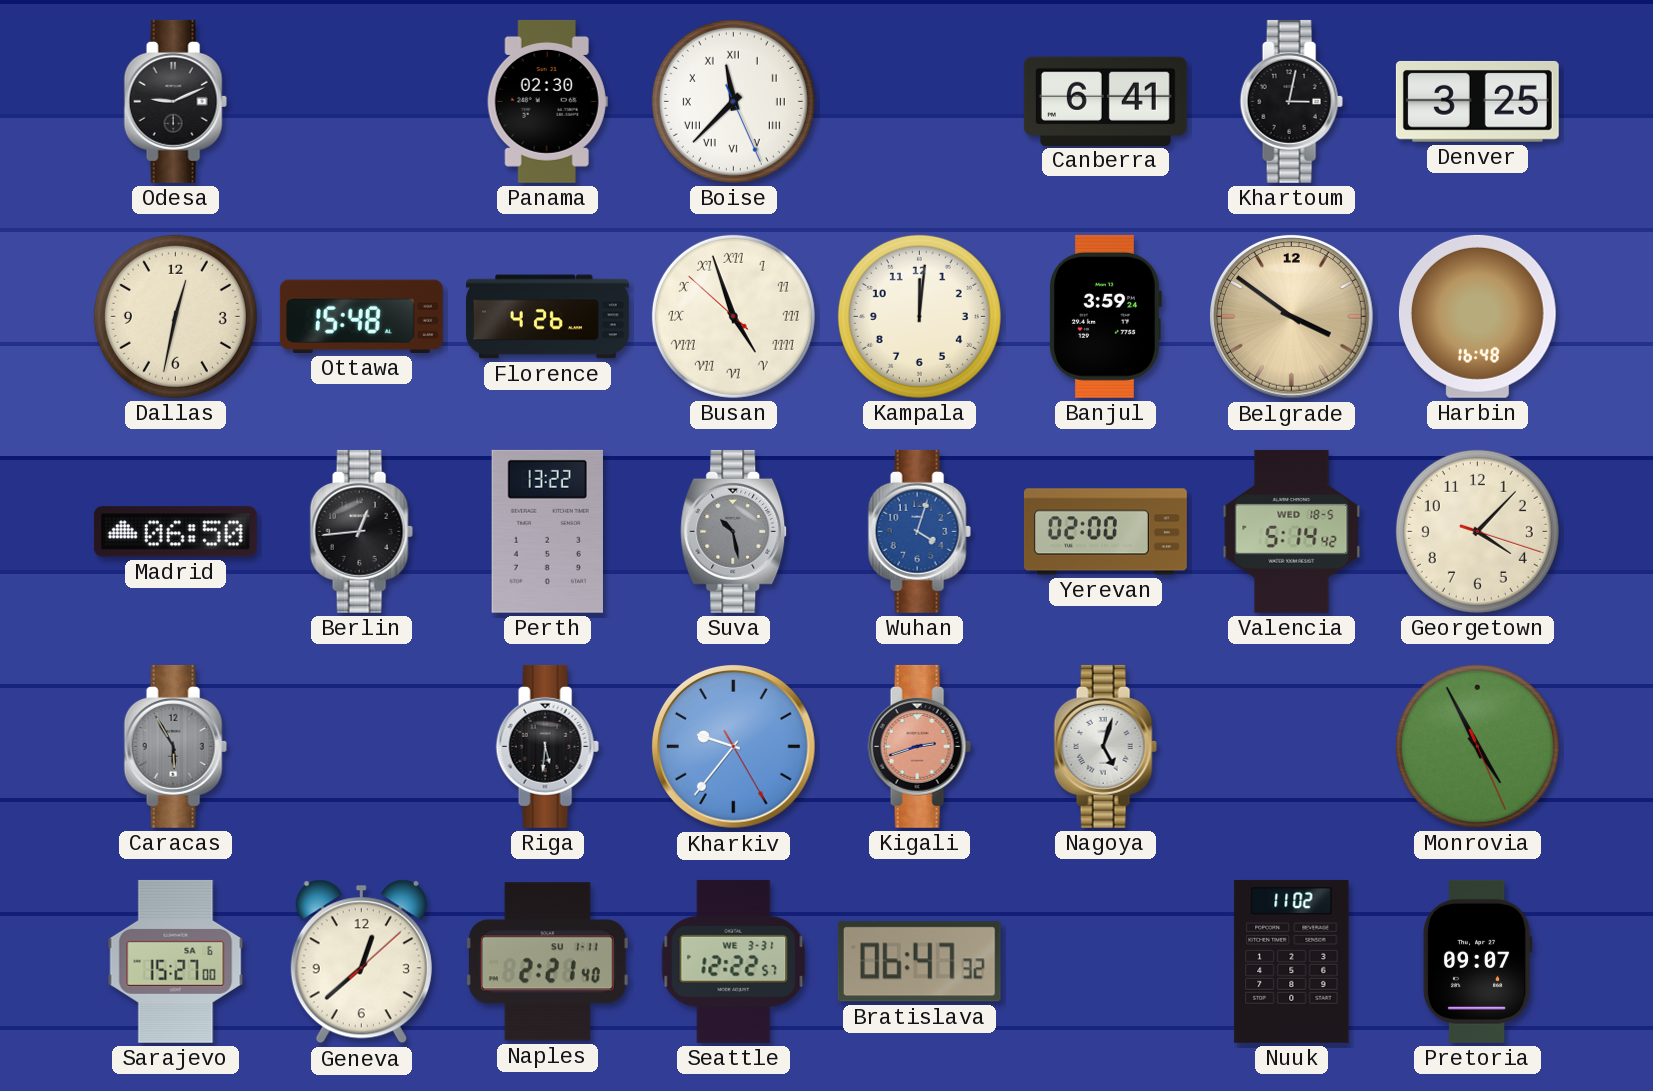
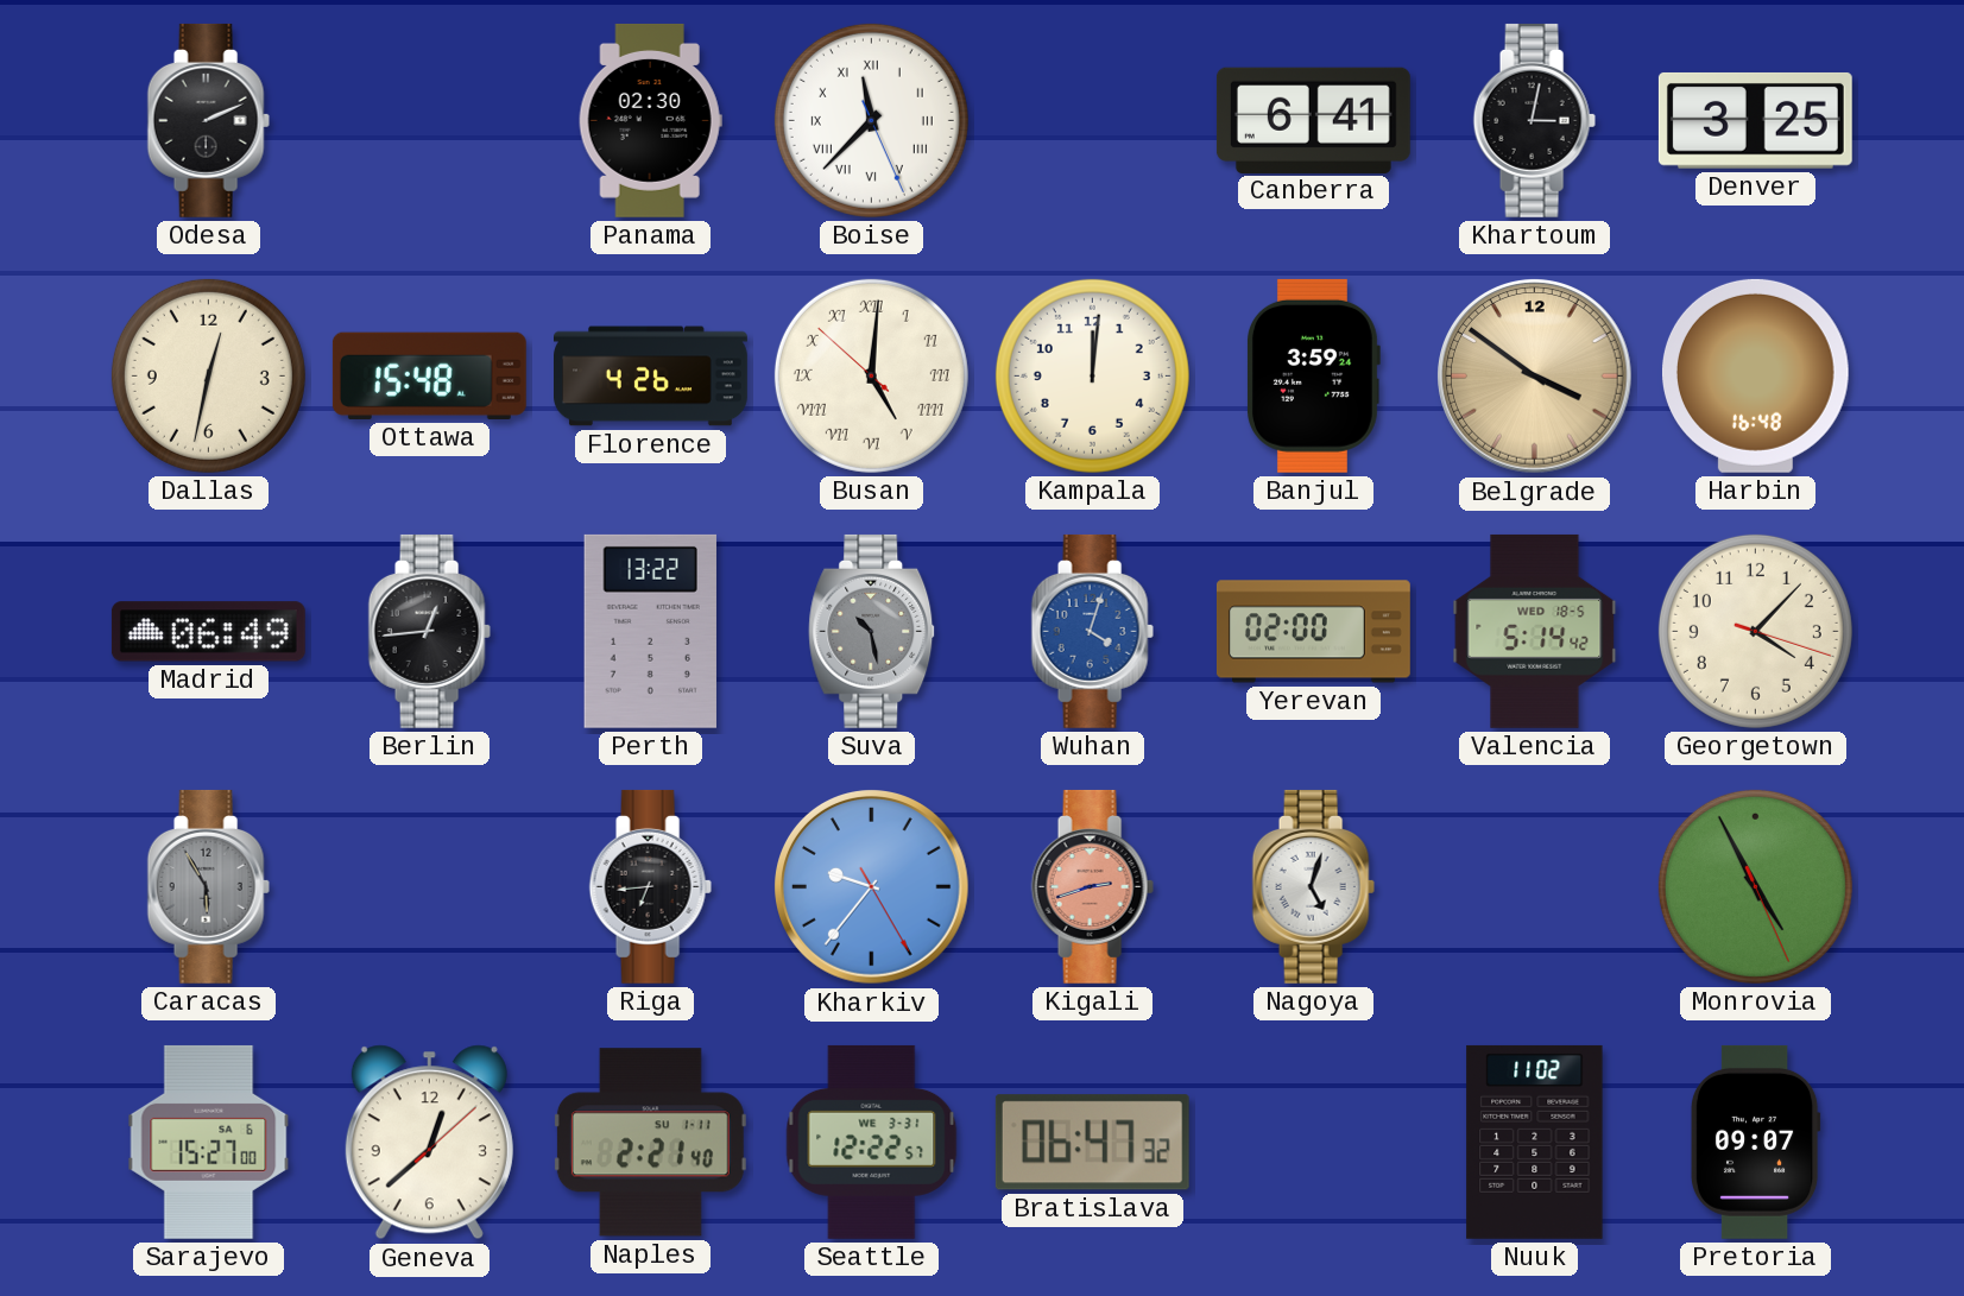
Odesa: 9:11 -> 2:11
Busan: 4:56 -> 5:00
Madrid: 06:50 -> 06:49
Riga: 5:31 -> 6:44
